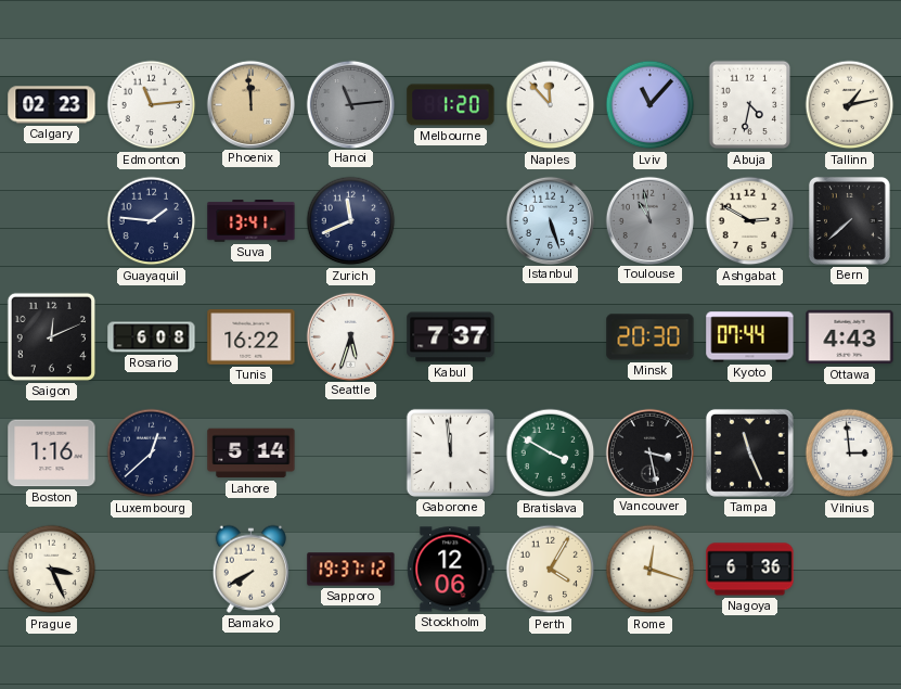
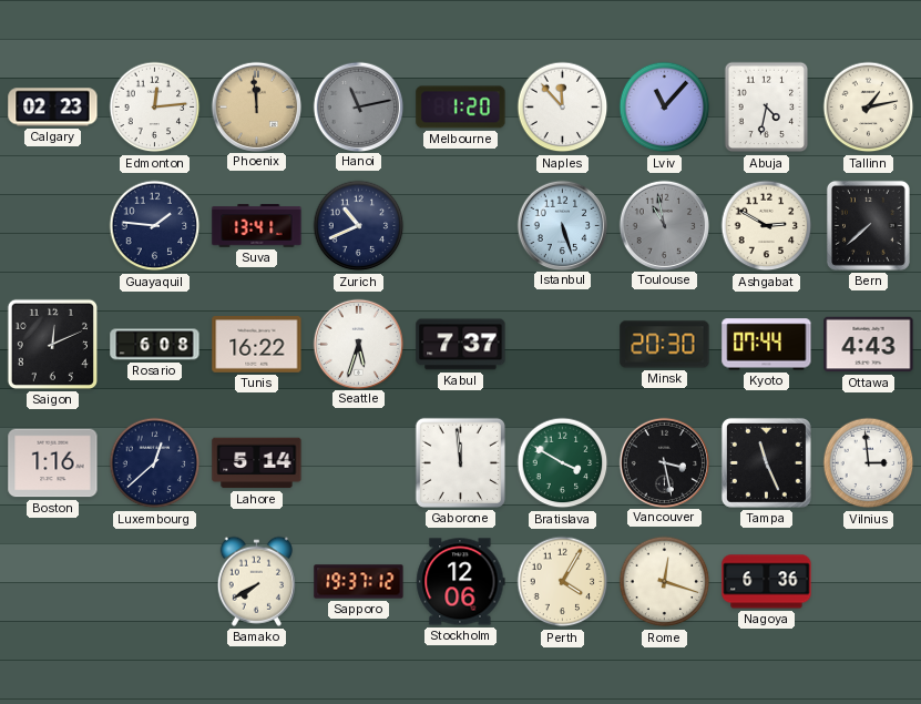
Edmonton: 11:14 -> 12:14
Hanoi: 11:14 -> 11:13
Zurich: 11:41 -> 10:41
Prague: 3:26 -> none
